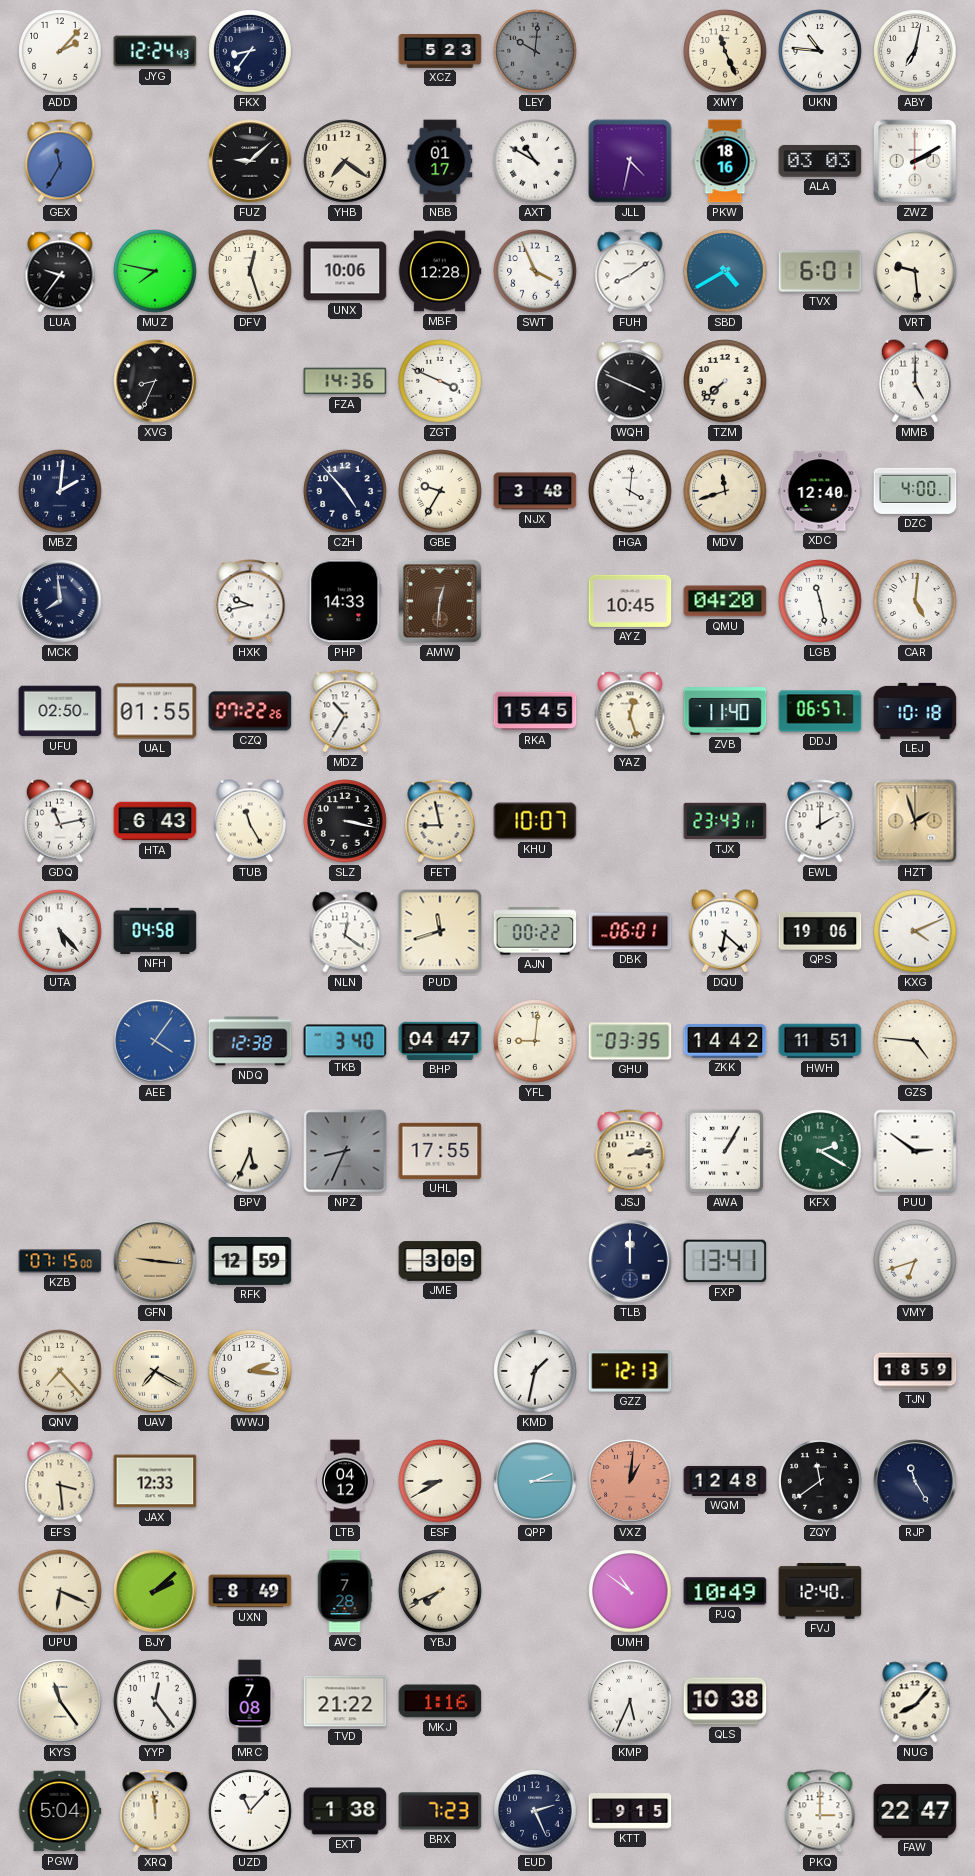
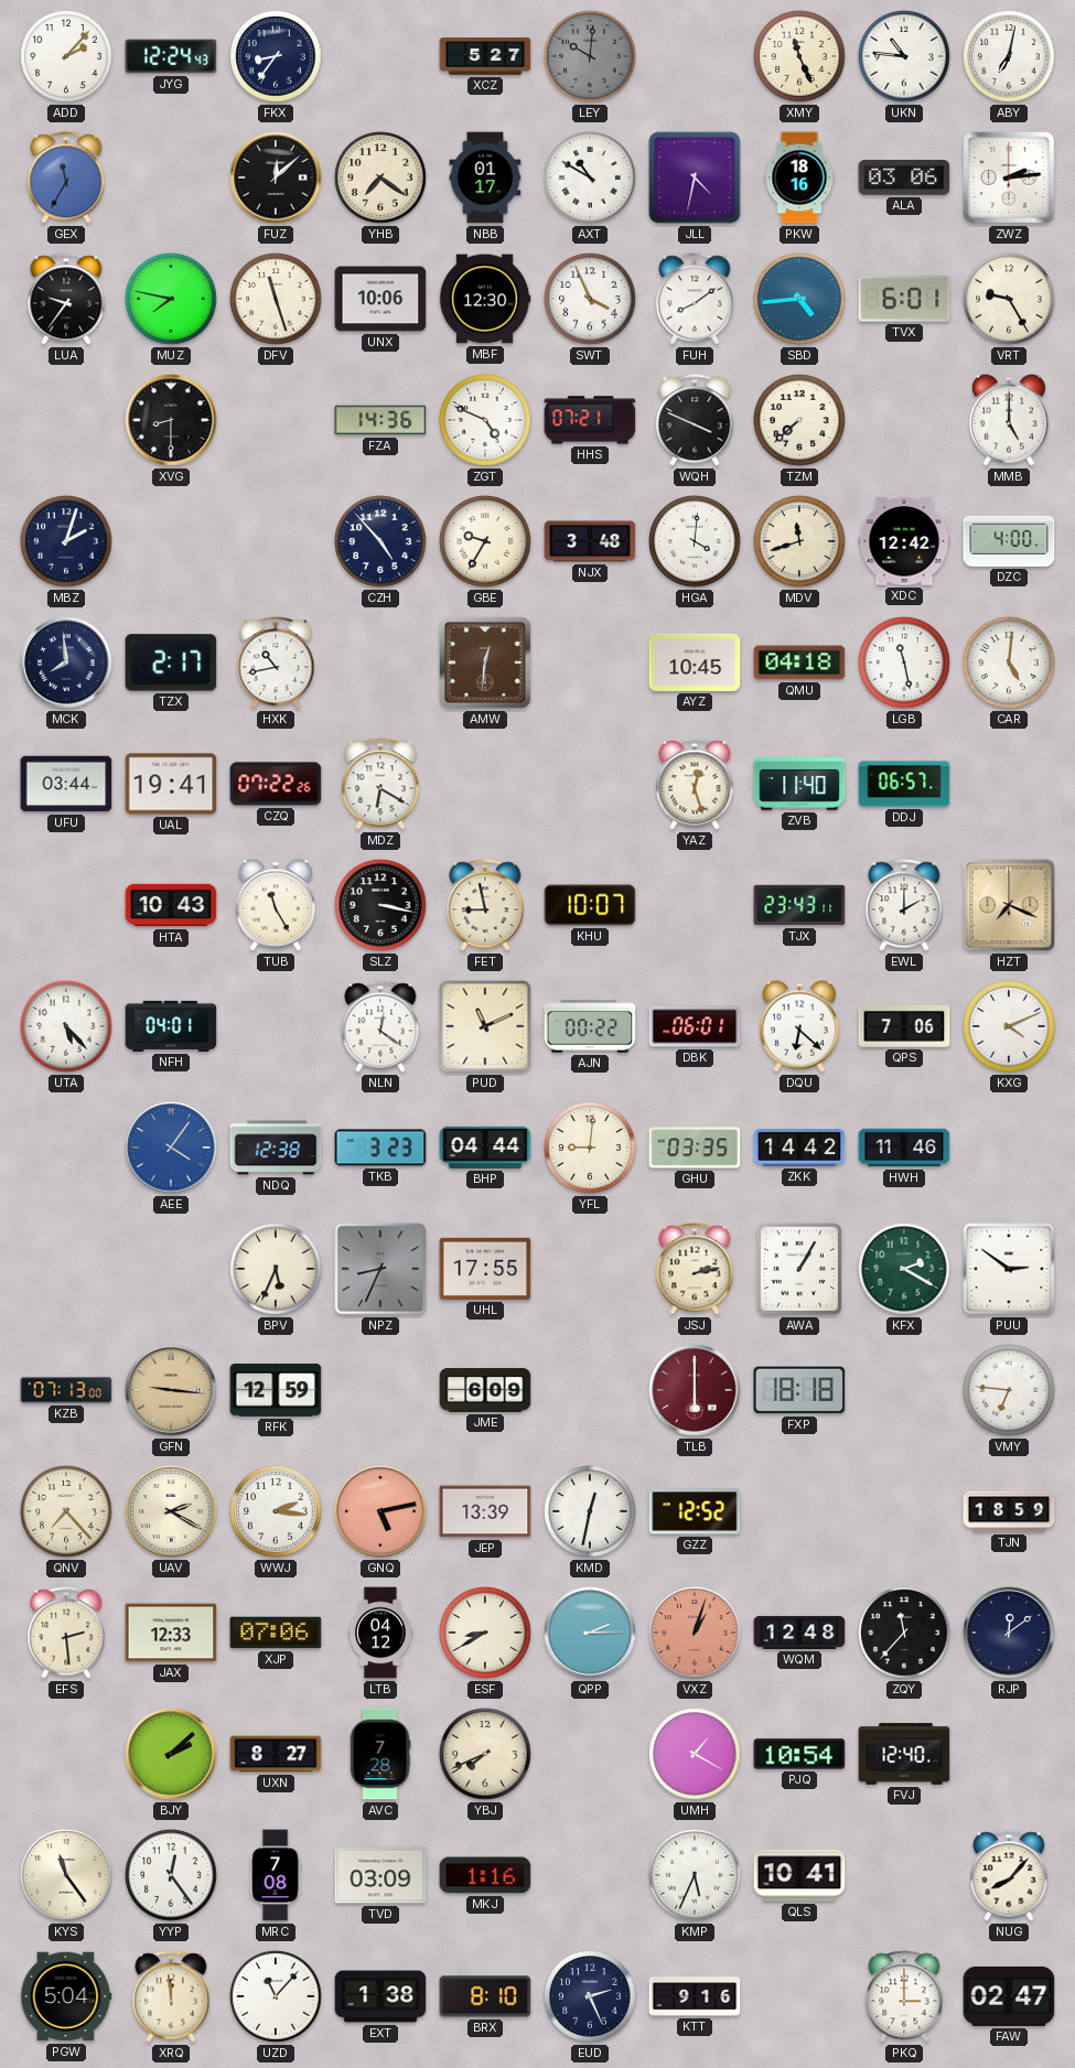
XCZ: 5:23 -> 5:27
FUZ: 9:08 -> 12:08
ALA: 03:03 -> 03:06
ZWZ: 2:10 -> 2:14
DFV: 12:27 -> 11:27
MBF: 12:28 -> 12:30
SBD: 4:40 -> 4:44
VRT: 9:29 -> 9:25
XVG: 8:34 -> 8:30
ZGT: 3:49 -> 4:49
HHS: none -> 07:21
MBZ: 2:01 -> 2:03
XDC: 12:40 -> 12:42
TZX: none -> 2:17
HXK: 9:43 -> 10:43
PHP: 14:33 -> none
QMU: 04:20 -> 04:18
UFU: 02:50 -> 03:44
UAL: 01:55 -> 19:41
MDZ: 10:35 -> 6:20
RKA: 15:45 -> none
LEJ: 10:18 -> none
GDQ: 11:13 -> none
HTA: 6:43 -> 10:43
HZT: 1:57 -> 7:19
NFH: 04:58 -> 04:01
PUD: 11:42 -> 11:11
QPS: 19:06 -> 7:06
TKB: 3:40 -> 3:23
BHP: 04:47 -> 04:44
HWH: 11:51 -> 11:46
GZS: 4:46 -> none
KZB: 07:15 -> 07:13
JME: 3:09 -> 6:09
TLB: 12:00 -> 6:00
TLB dial: navy -> burgundy
FXP: 13:41 -> 18:18
VMY: 6:42 -> 6:46
UAV: 7:20 -> 2:20
GNQ: none -> 5:13
JEP: none -> 13:39
KMD: 1:32 -> 12:32
GZZ: 12:13 -> 12:52
EFS: 3:29 -> 2:29
XJP: none -> 07:06
VXZ: 1:01 -> 1:03
ZQY: 11:39 -> 11:37
RJP: 11:25 -> 12:09
UPU: 6:19 -> none
UXN: 8:49 -> 8:27
UMH: 10:51 -> 1:20
PJQ: 10:49 -> 10:54
TVD: 21:22 -> 03:09
QLS: 10:38 -> 10:41
BRX: 7:23 -> 8:10
KTT: 9:15 -> 9:16
FAW: 22:47 -> 02:47
